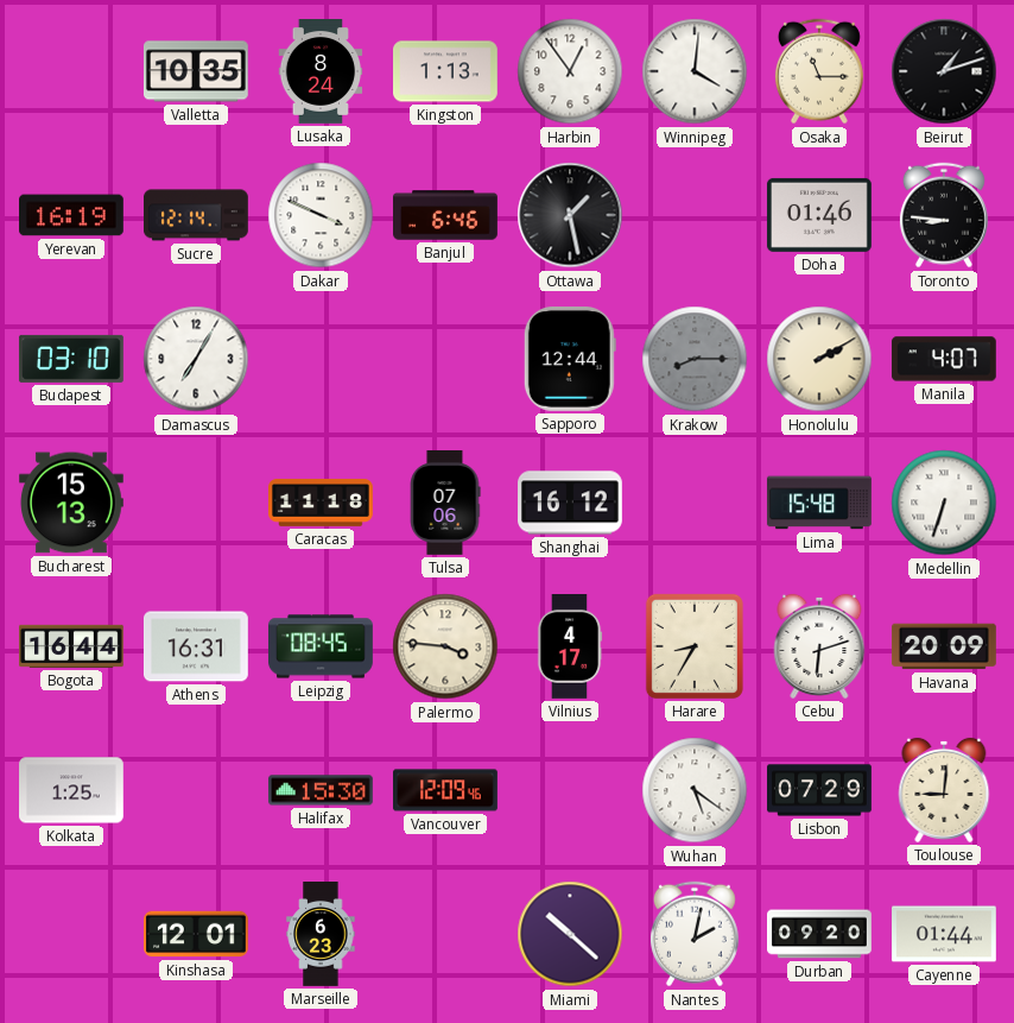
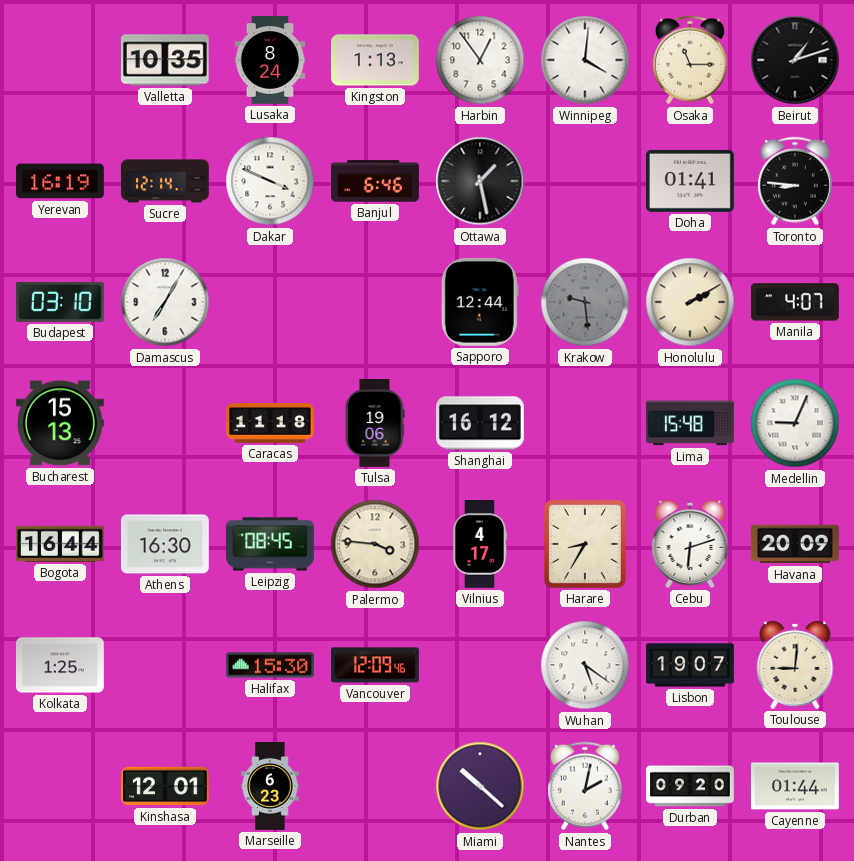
Doha: 01:46 -> 01:41
Krakow: 8:15 -> 9:29
Tulsa: 07:06 -> 19:06
Medellin: 6:33 -> 9:04
Athens: 16:31 -> 16:30
Lisbon: 07:29 -> 19:07
